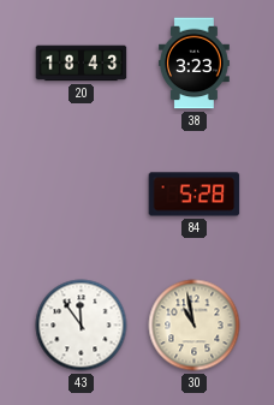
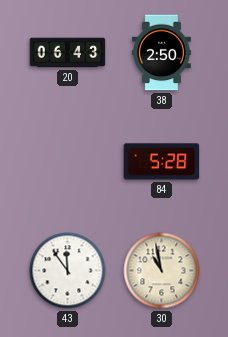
20: 18:43 -> 06:43
38: 3:23 -> 2:50
